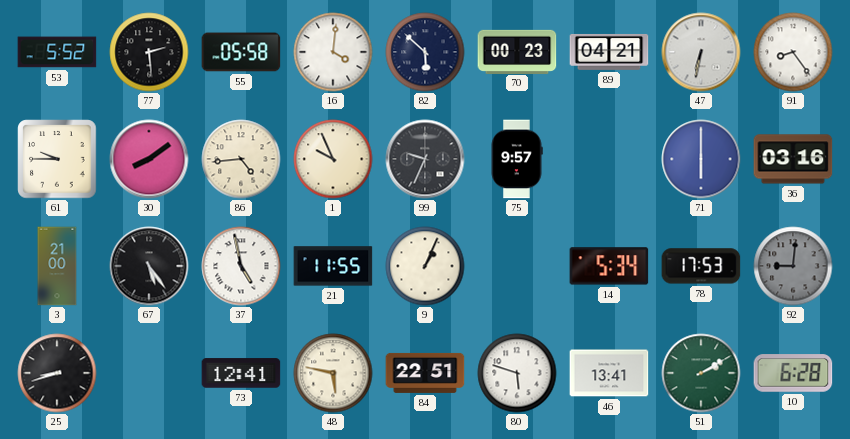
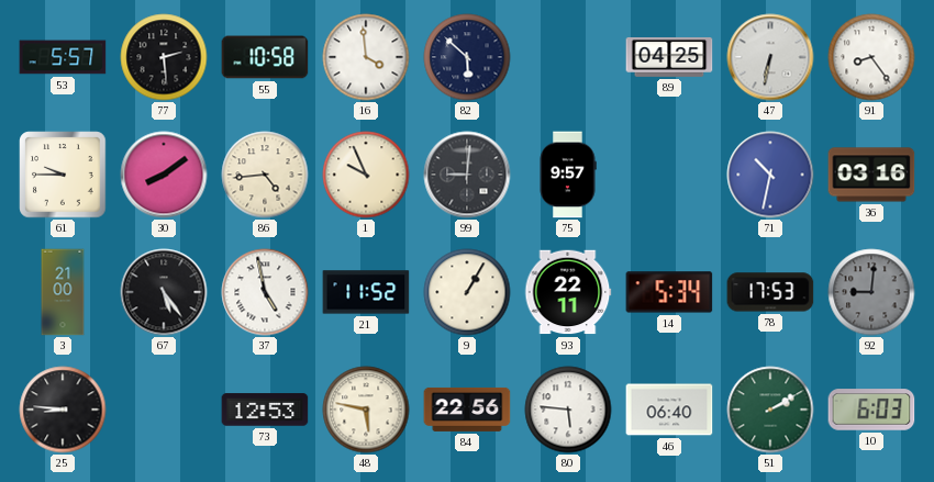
53: 5:52 -> 5:57
55: 05:58 -> 10:58
16: 4:01 -> 3:59
70: 00:23 -> none
89: 04:21 -> 04:25
99: 9:34 -> 9:01
71: 6:00 -> 10:32
21: 11:55 -> 11:52
9: 1:04 -> 1:05
93: none -> 22:11
25: 8:42 -> 8:46
73: 12:41 -> 12:53
84: 22:51 -> 22:56
80: 5:48 -> 5:46
46: 13:41 -> 06:40
10: 6:28 -> 6:03
